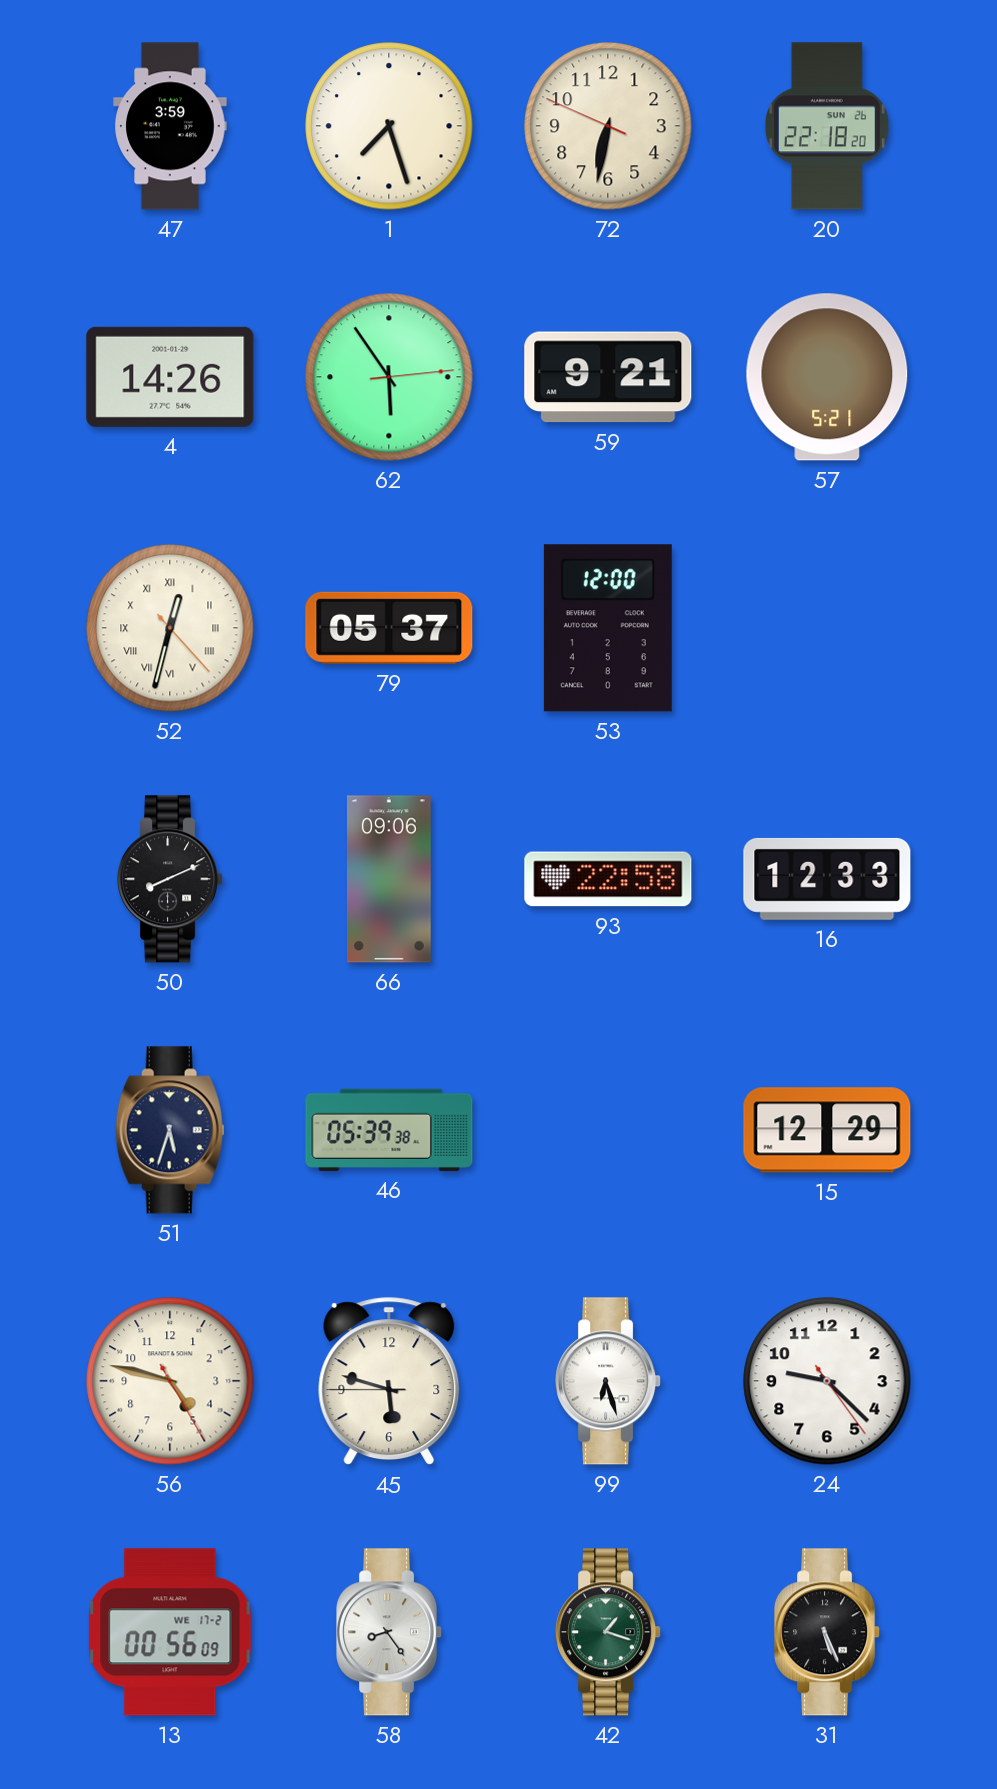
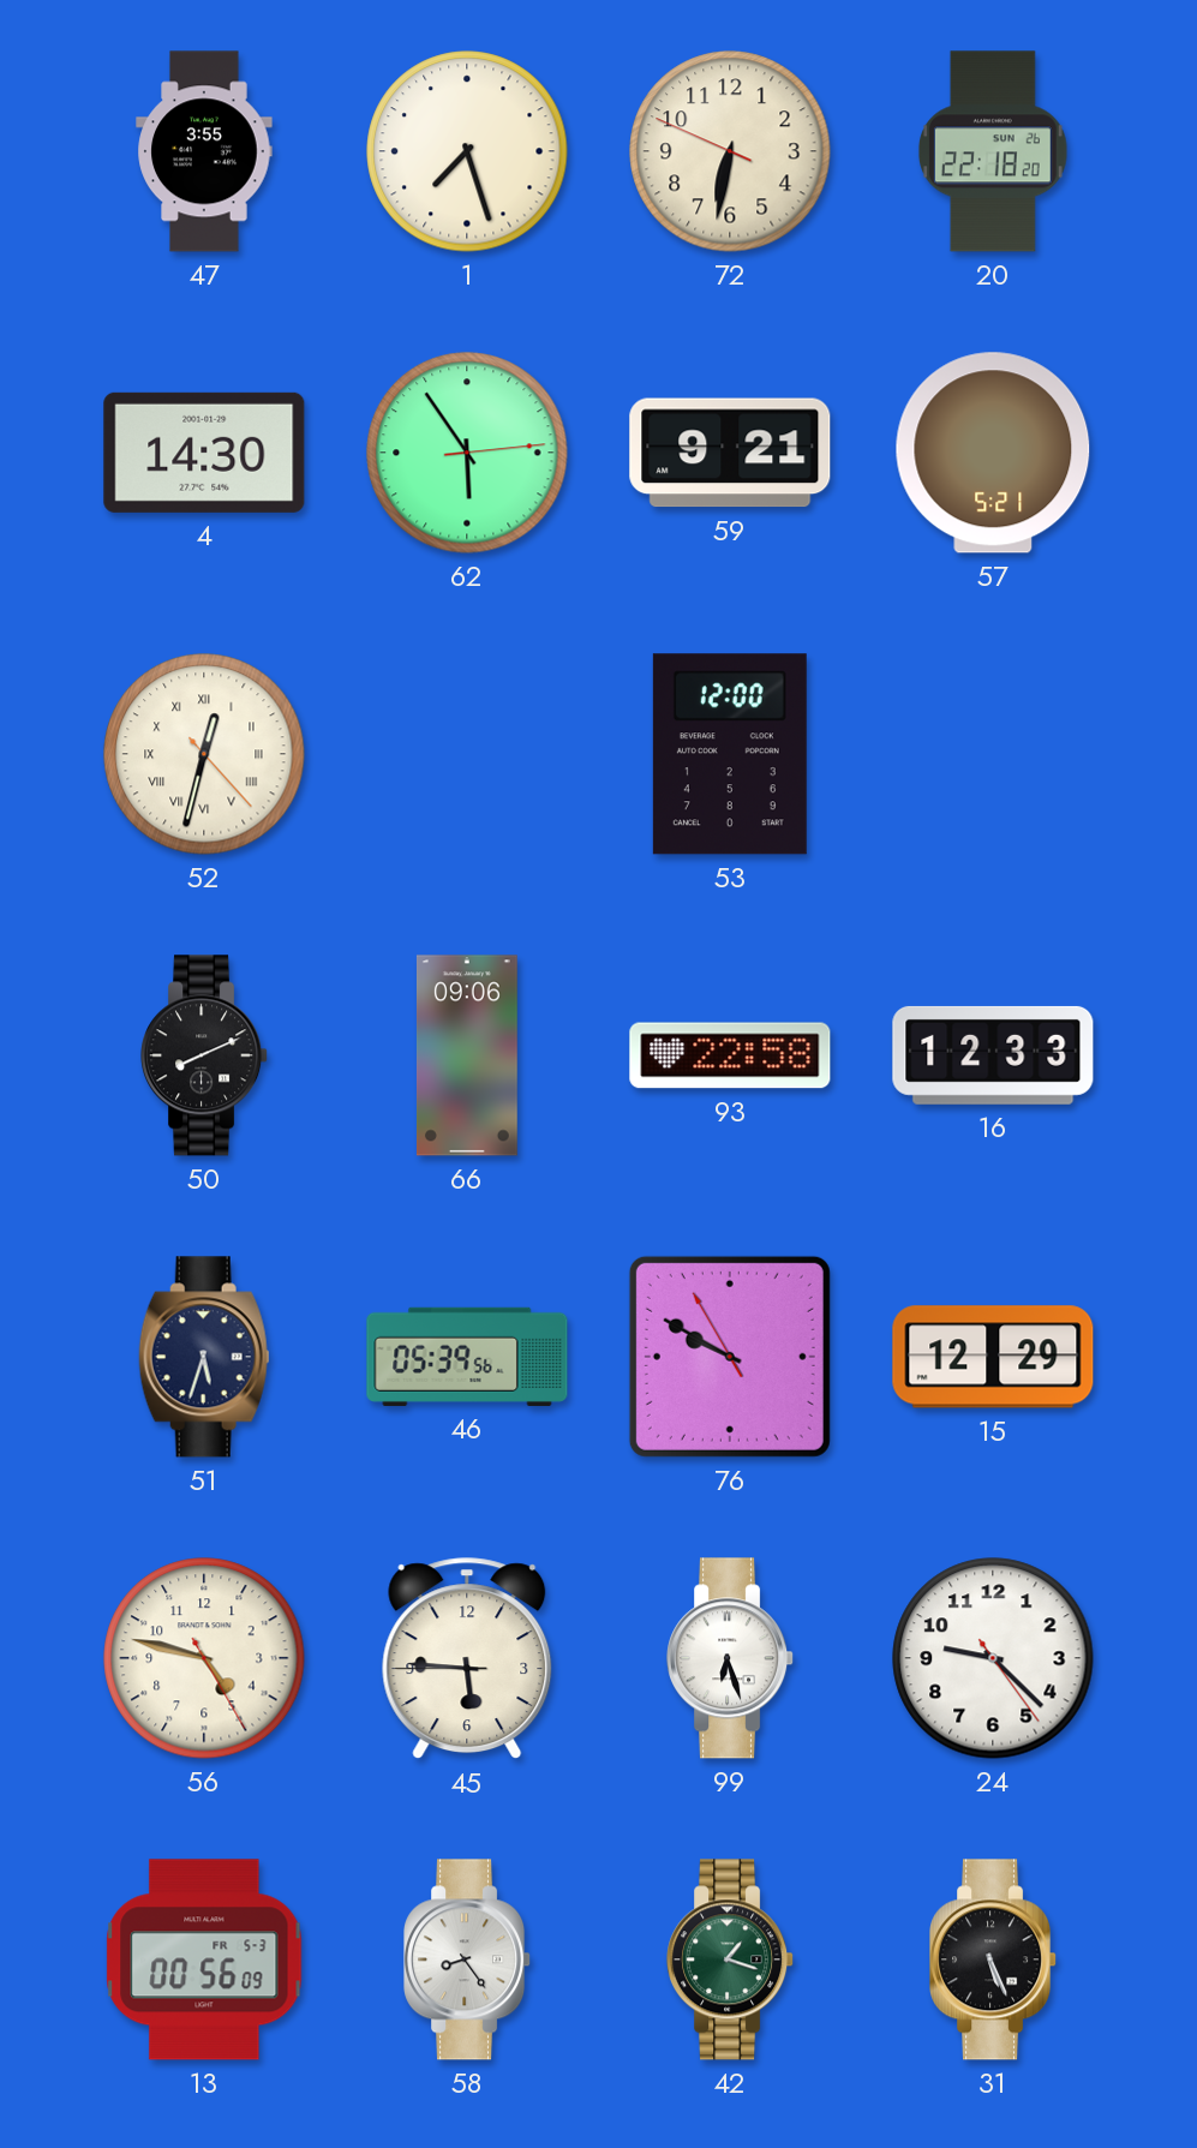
47: 3:59 -> 3:55
4: 14:26 -> 14:30
79: 05:37 -> none
46: 05:39:38 -> 05:39:56
76: none -> 9:49
45: 5:47 -> 5:45
13 date: WE 17-2 -> FR 5-3
